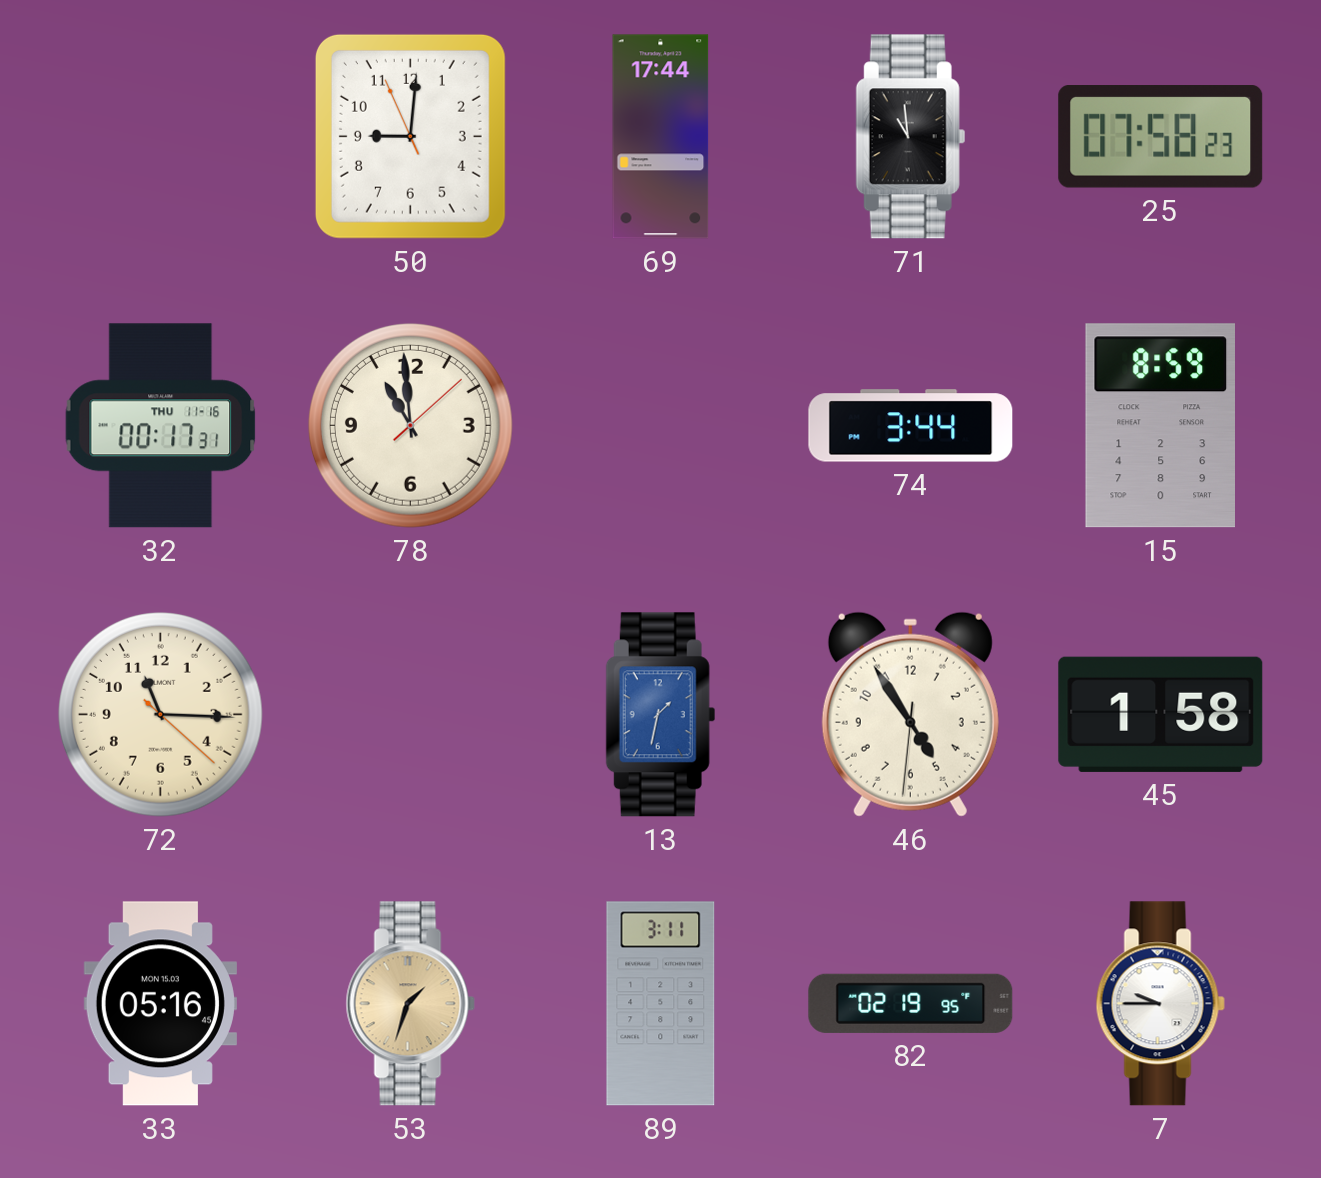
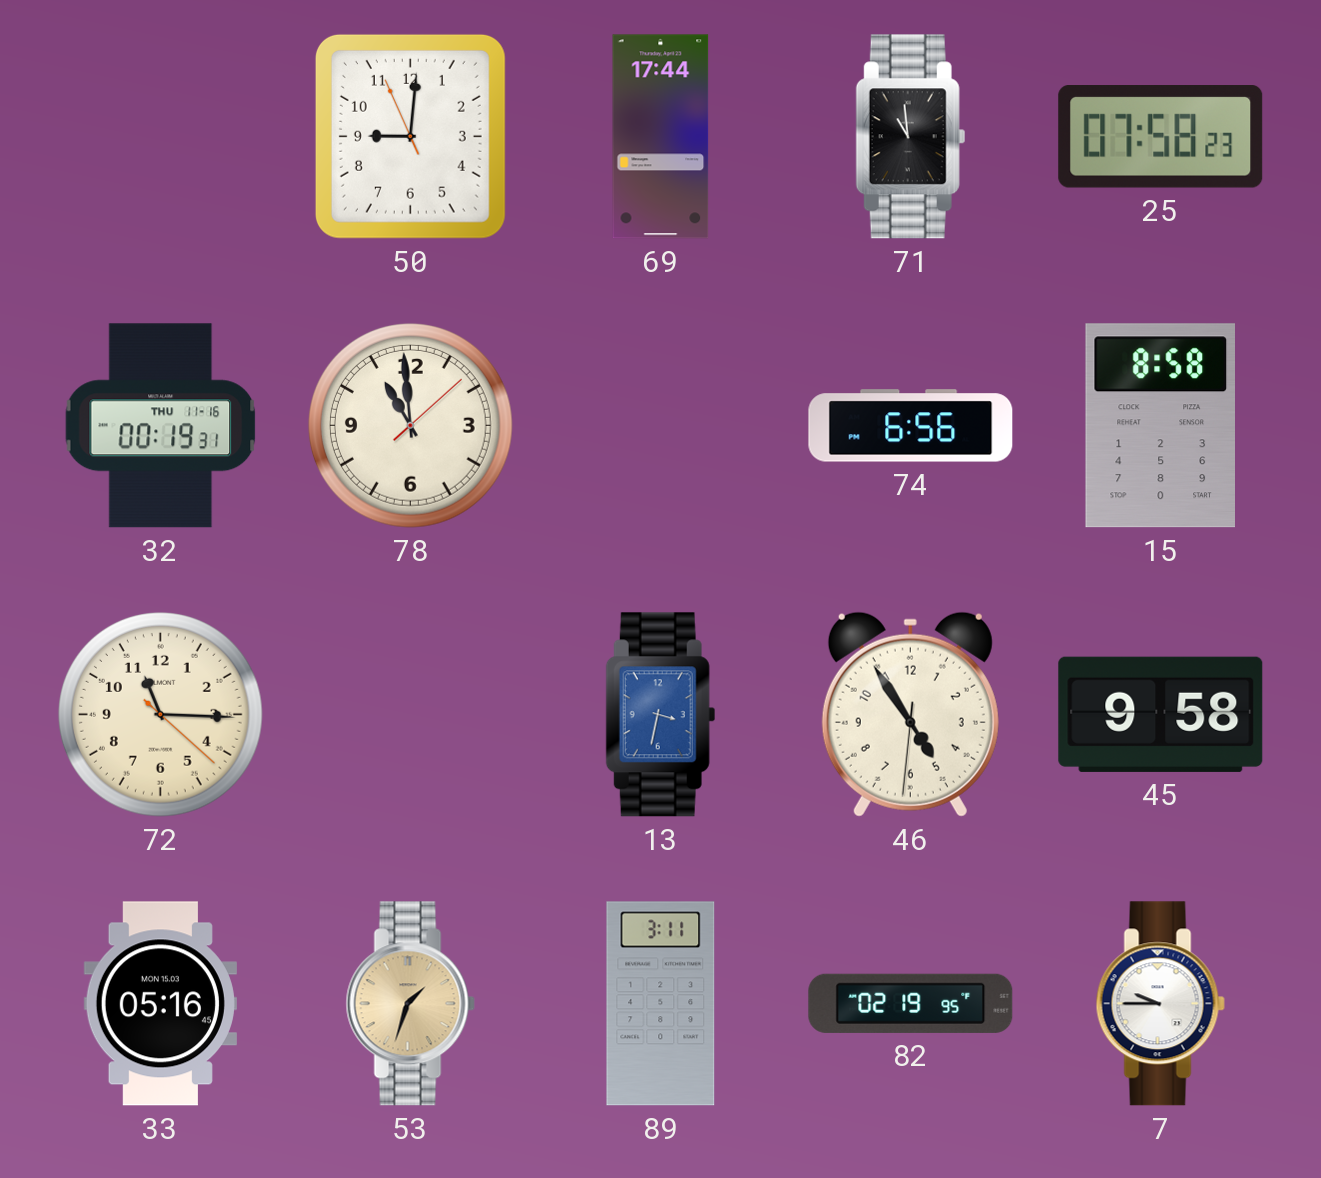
32: 00:17 -> 00:19
74: 3:44 -> 6:56
15: 8:59 -> 8:58
13: 1:32 -> 3:32
45: 1:58 -> 9:58
